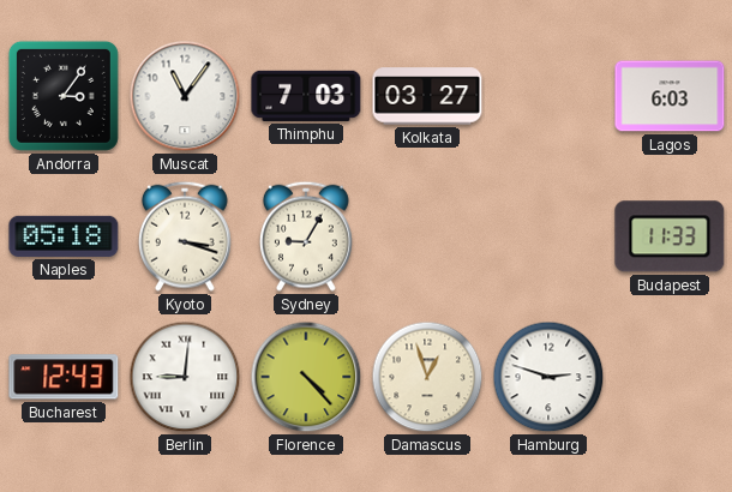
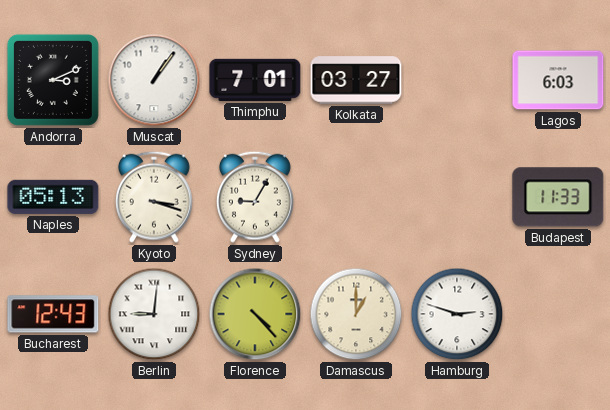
Andorra: 3:06 -> 3:11
Muscat: 11:06 -> 1:06
Thimphu: 7:03 -> 7:01
Naples: 05:18 -> 05:13
Damascus: 12:57 -> 1:00
